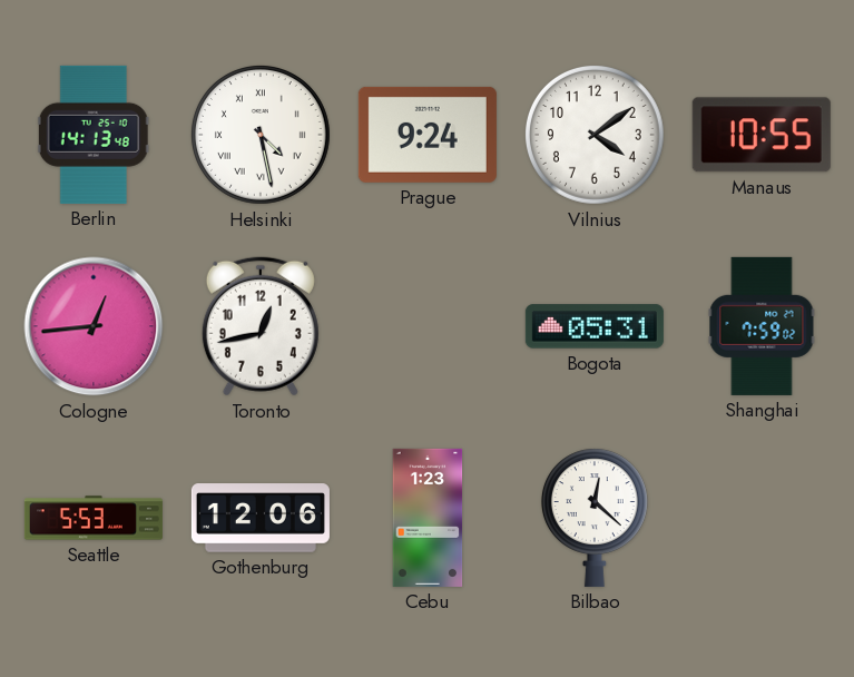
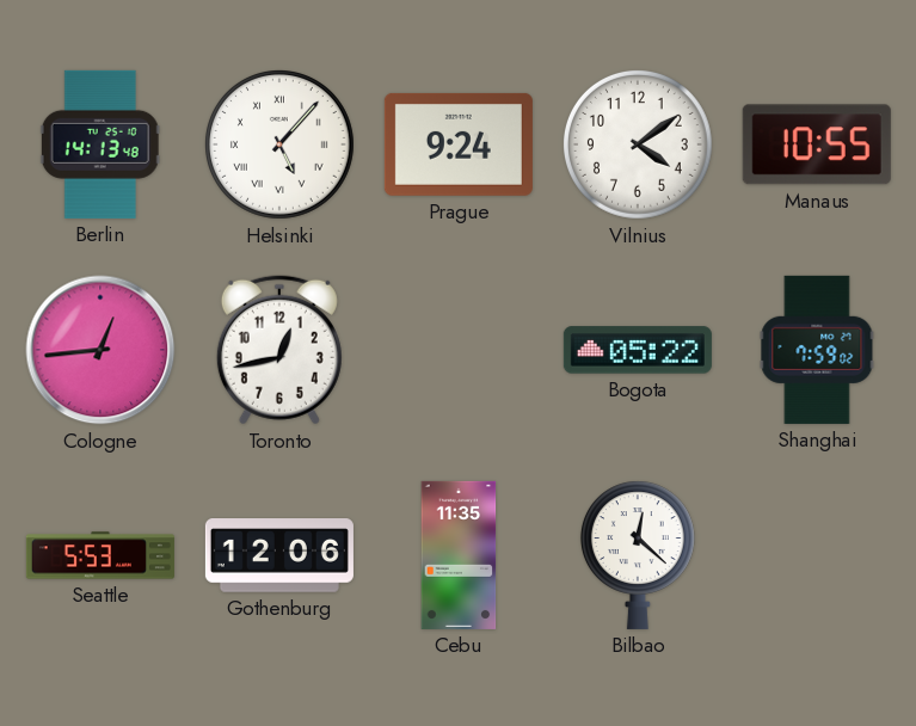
Helsinki: 4:28 -> 5:07
Bogota: 05:31 -> 05:22
Cebu: 1:23 -> 11:35
